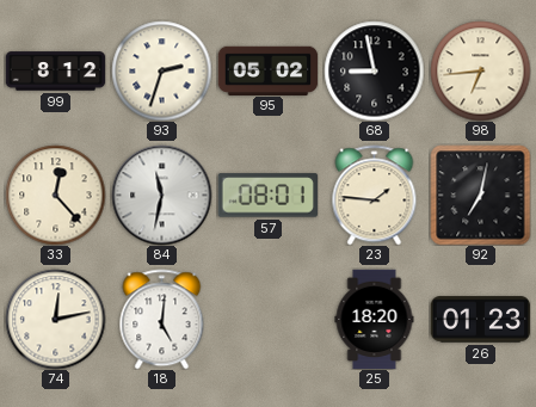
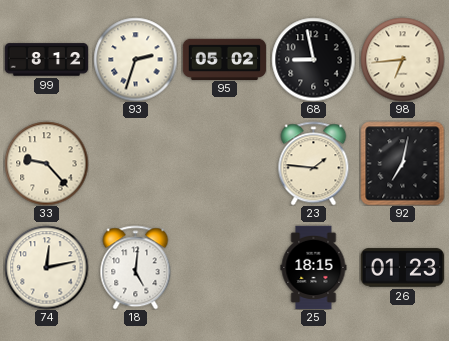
33: 12:23 -> 9:23
84: 11:32 -> none
57: 08:01 -> none
25: 18:20 -> 18:15
